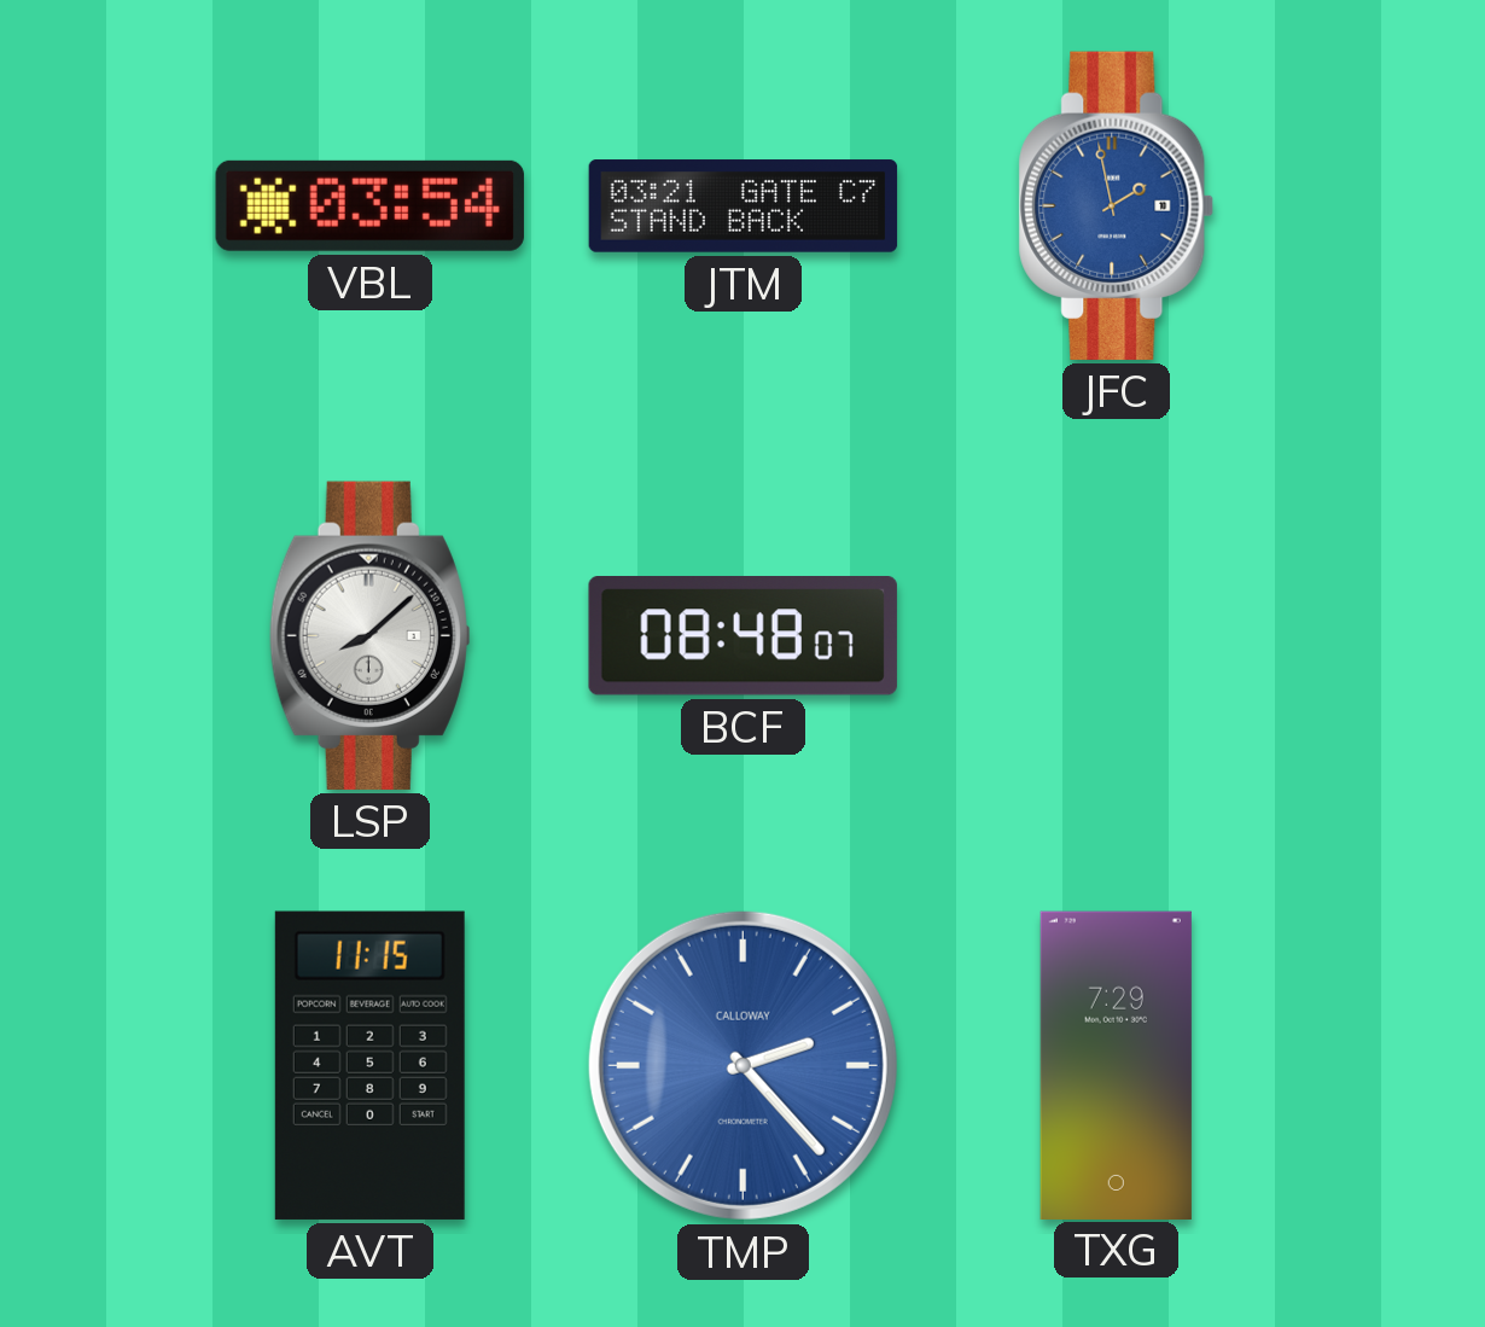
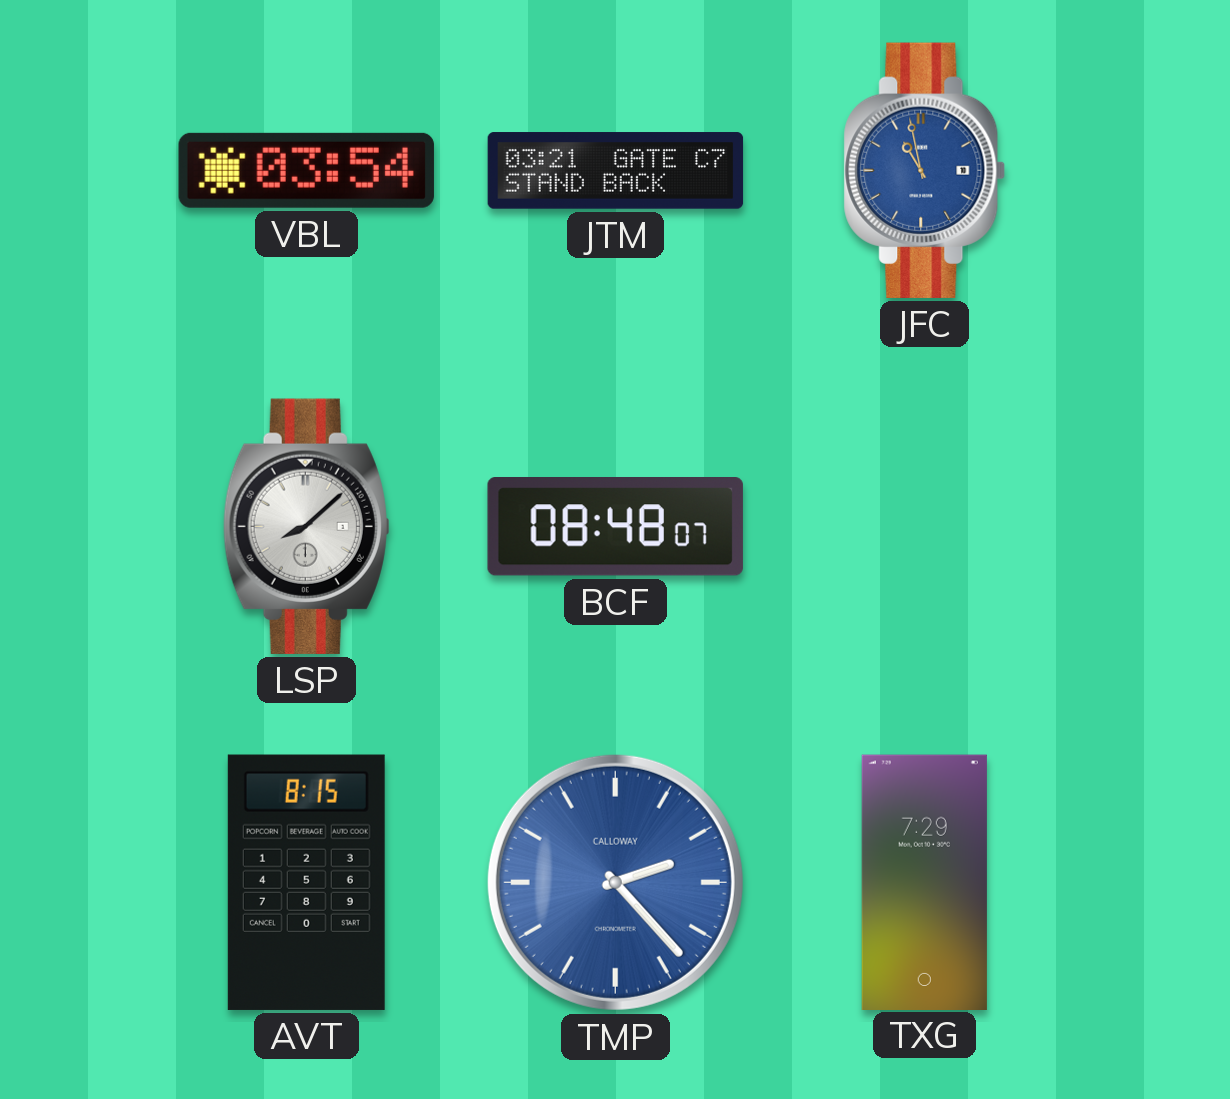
JFC: 1:58 -> 10:58
AVT: 11:15 -> 8:15
